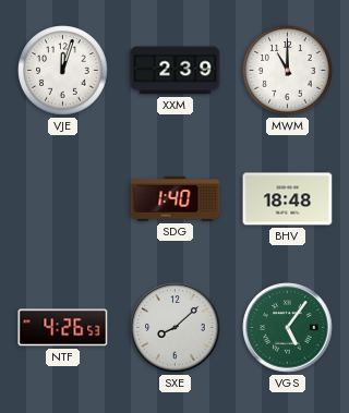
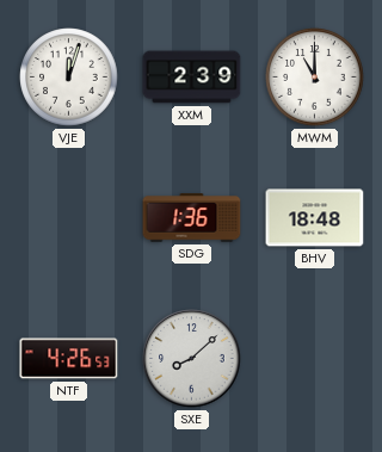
SDG: 1:40 -> 1:36
VGS: 5:06 -> none
